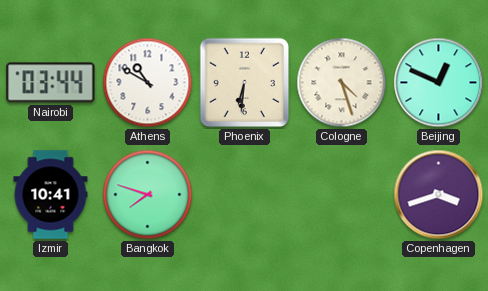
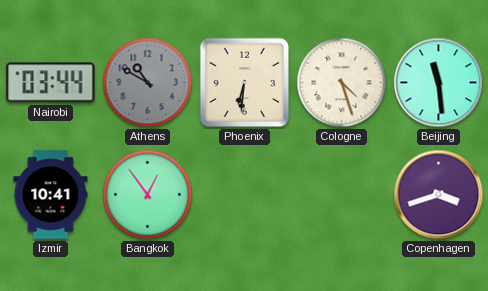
Athens dial: white -> grey
Beijing: 12:49 -> 11:29
Bangkok: 7:48 -> 12:54
